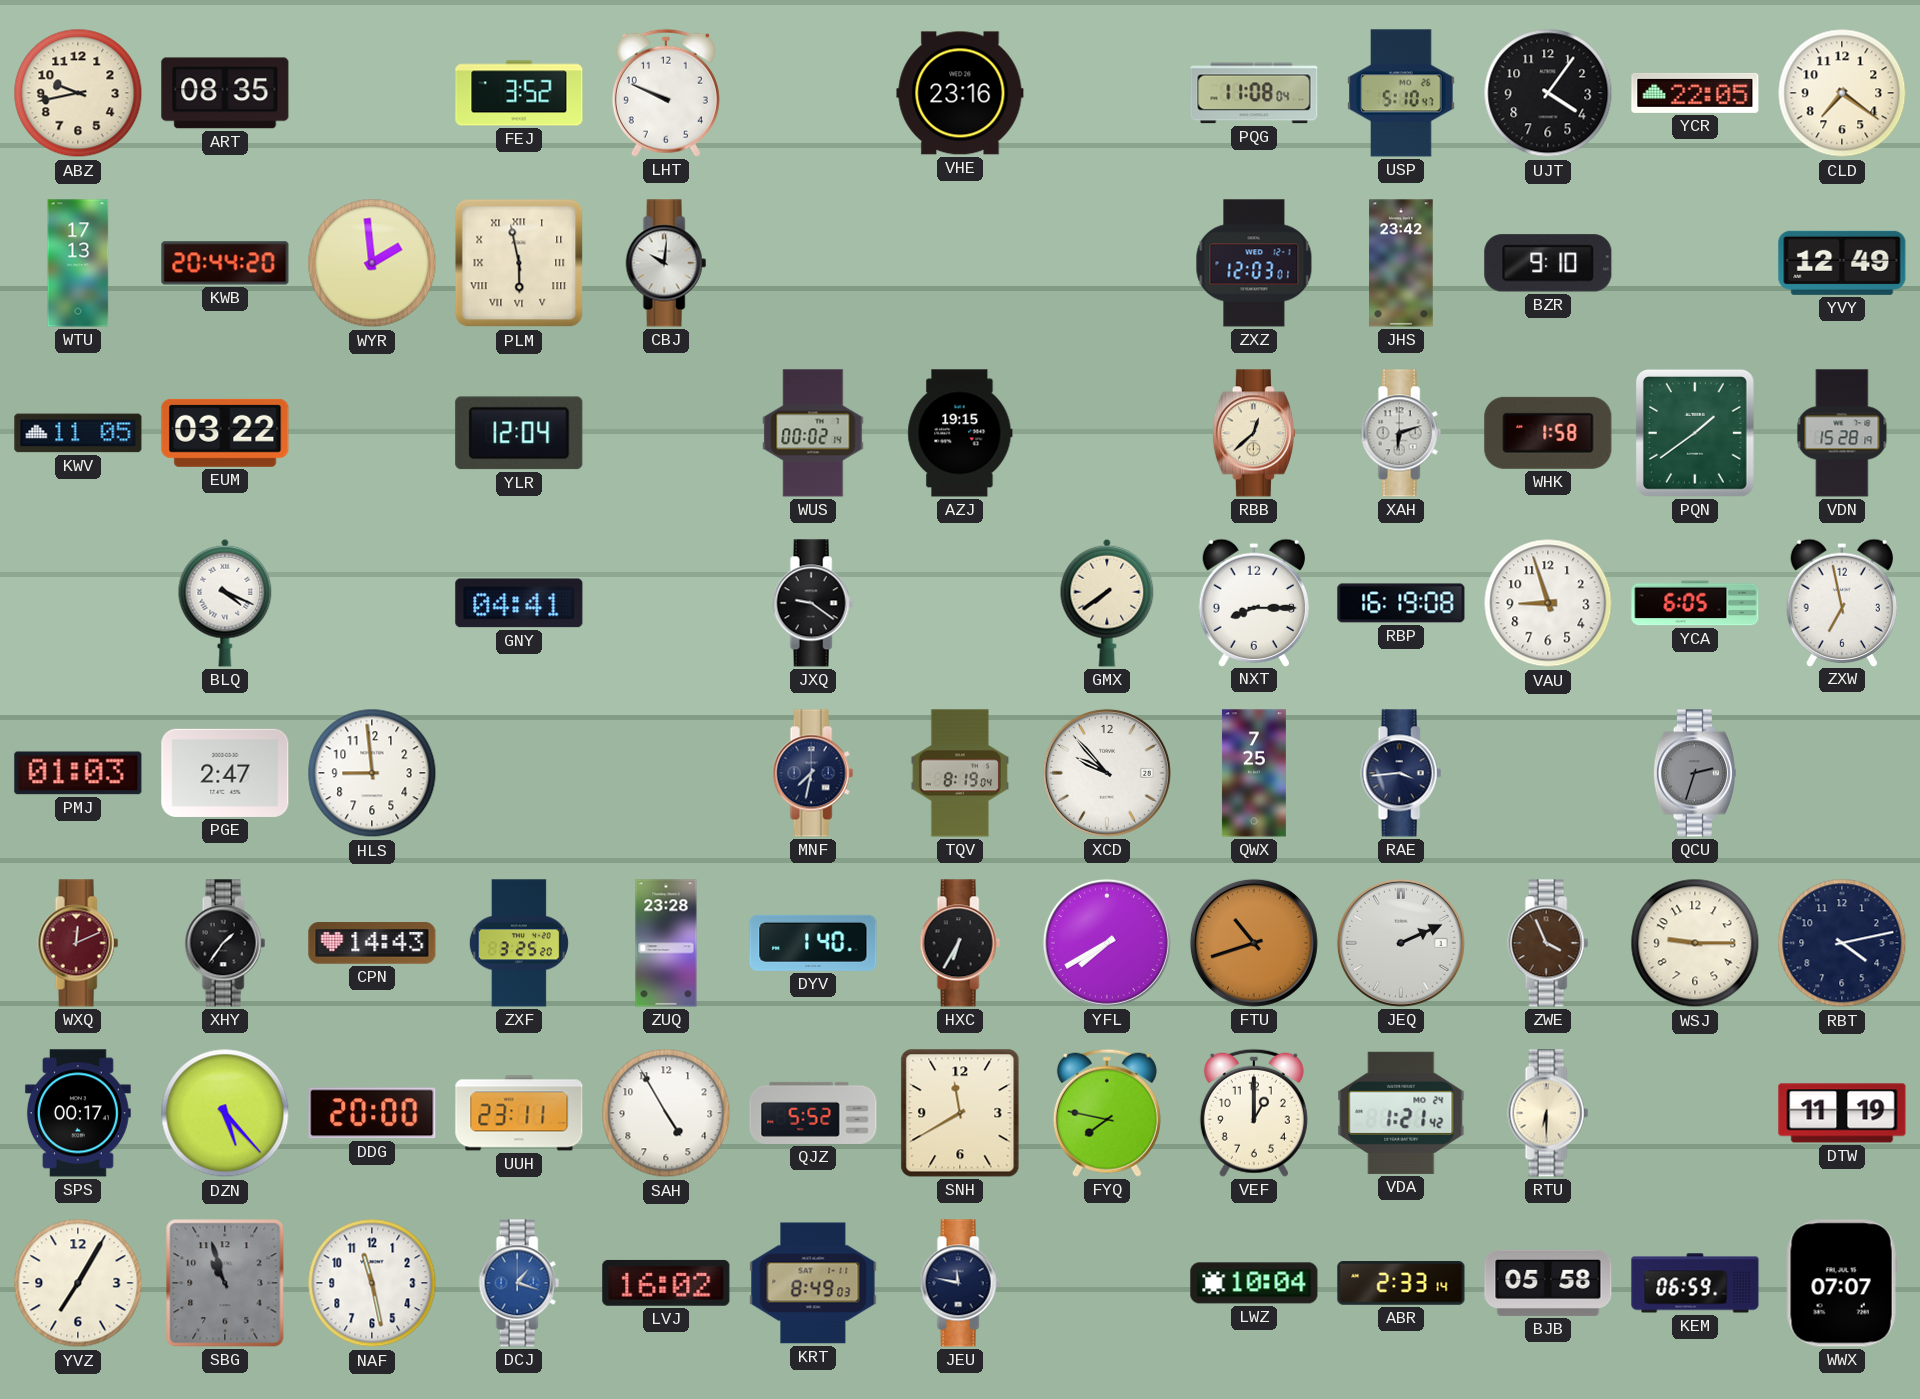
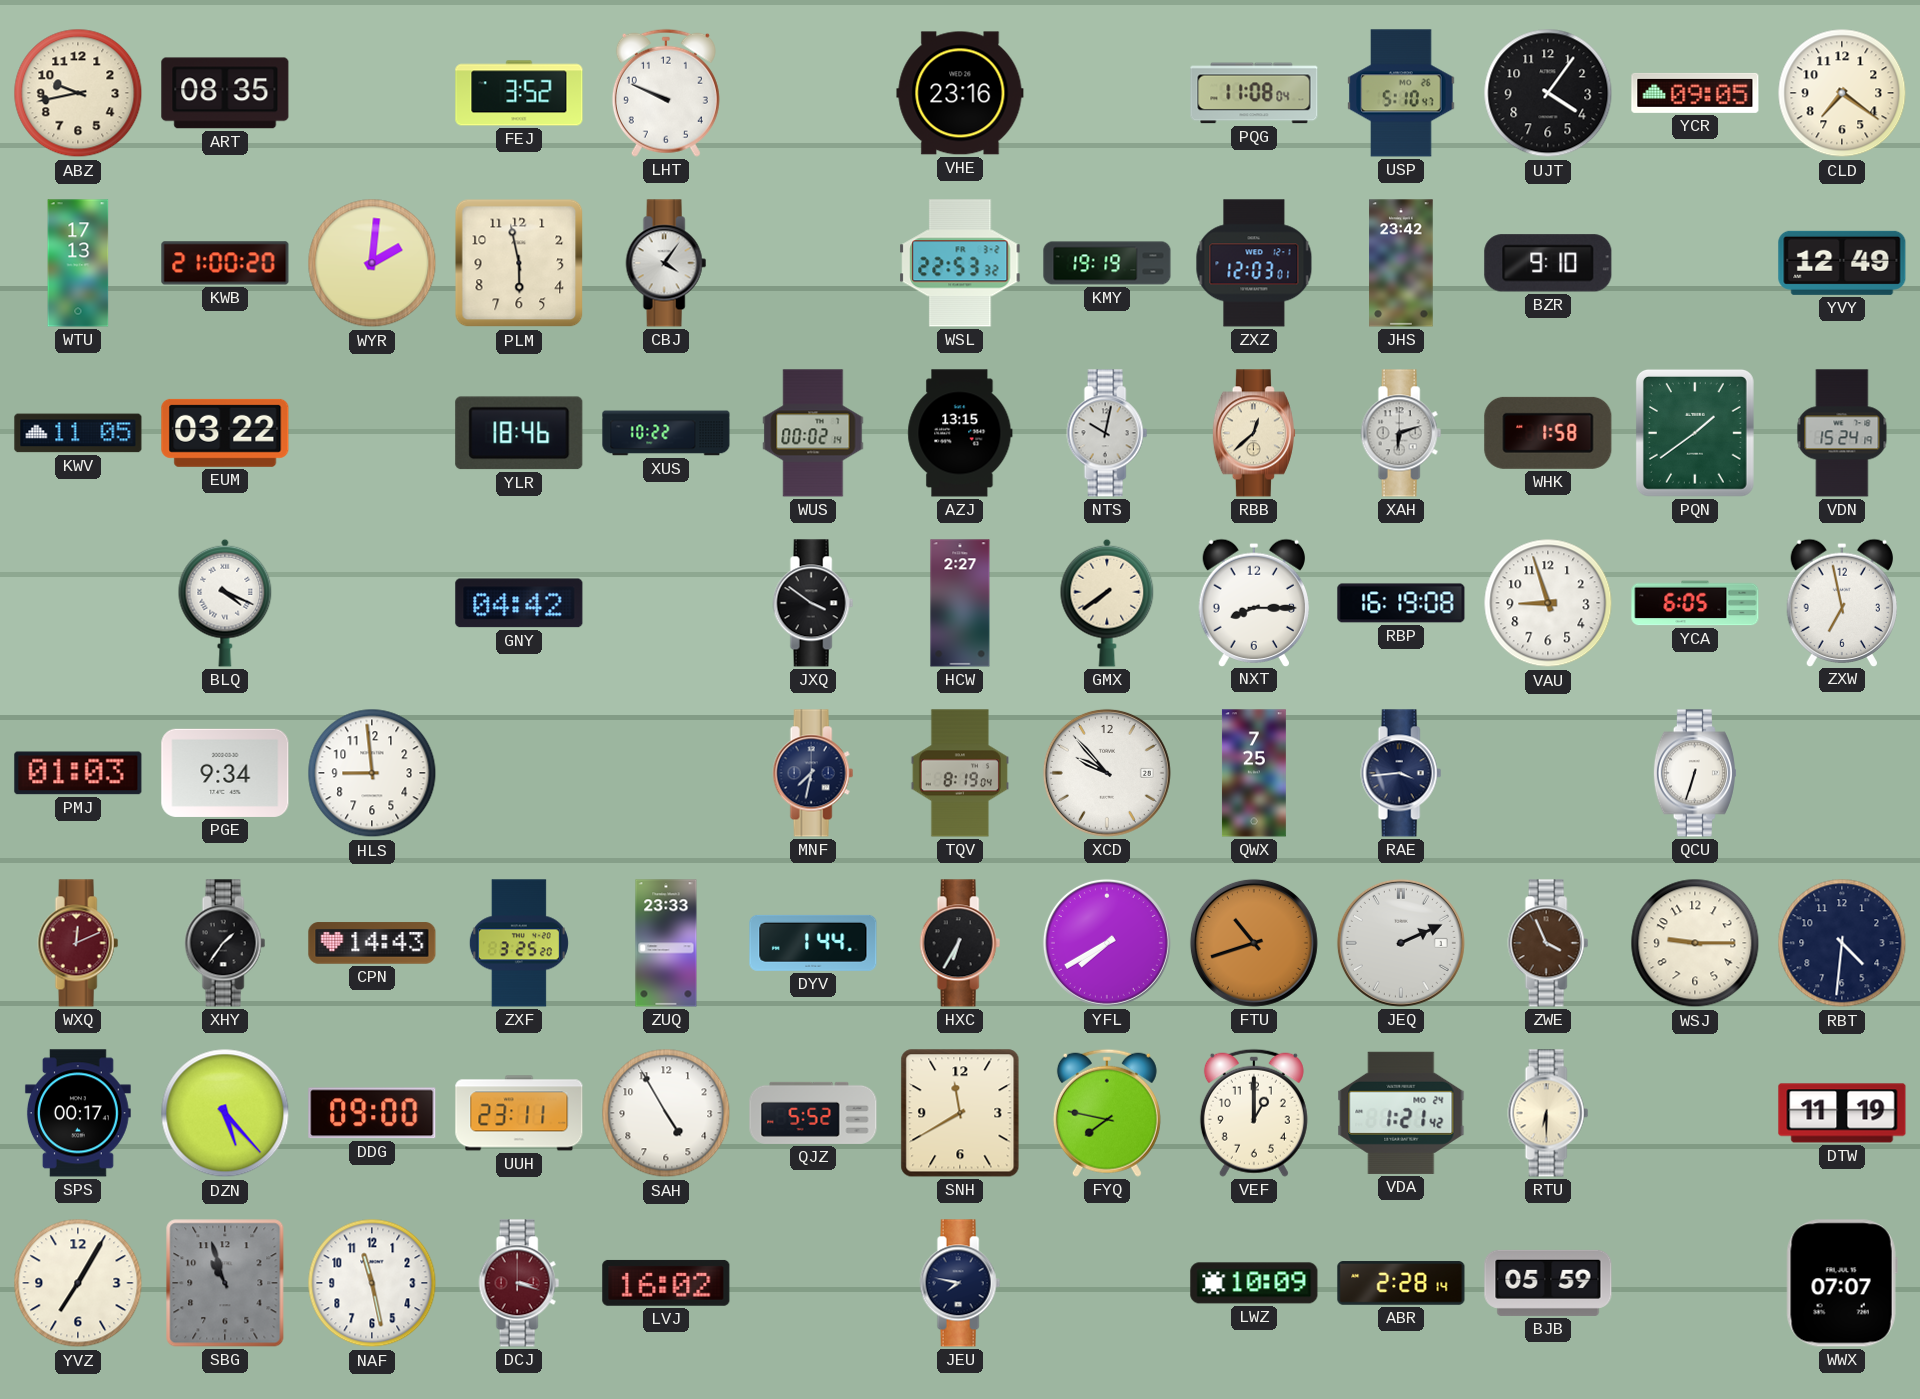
YCR: 22:05 -> 09:05
KWB: 20:44 -> 21:00
WYR: 1:59 -> 2:01
PLM numerals: Roman -> Arabic
CBJ: 10:01 -> 4:06
WSL: none -> 22:53
KMY: none -> 19:19
YLR: 12:04 -> 18:46
XUS: none -> 10:22
AZJ: 19:15 -> 13:15
NTS: none -> 10:02
VDN: 15:28 -> 15:24
GNY: 04:41 -> 04:42
JXQ: 9:21 -> 3:51
HCW: none -> 2:27
PGE: 2:47 -> 9:34
QCU: 2:33 -> 6:33
QCU dial: grey -> white
ZUQ: 23:28 -> 23:33
DYV: 1:40 -> 1:44
RBT: 4:13 -> 4:31
DDG: 20:00 -> 09:00
DCJ: 1:18 -> 3:18
DCJ dial: blue -> burgundy
KRT: 8:49 -> none
JEU: 11:47 -> 7:47
LWZ: 10:04 -> 10:09
ABR: 2:33 -> 2:28
BJB: 05:58 -> 05:59
KEM: 06:59 -> none
